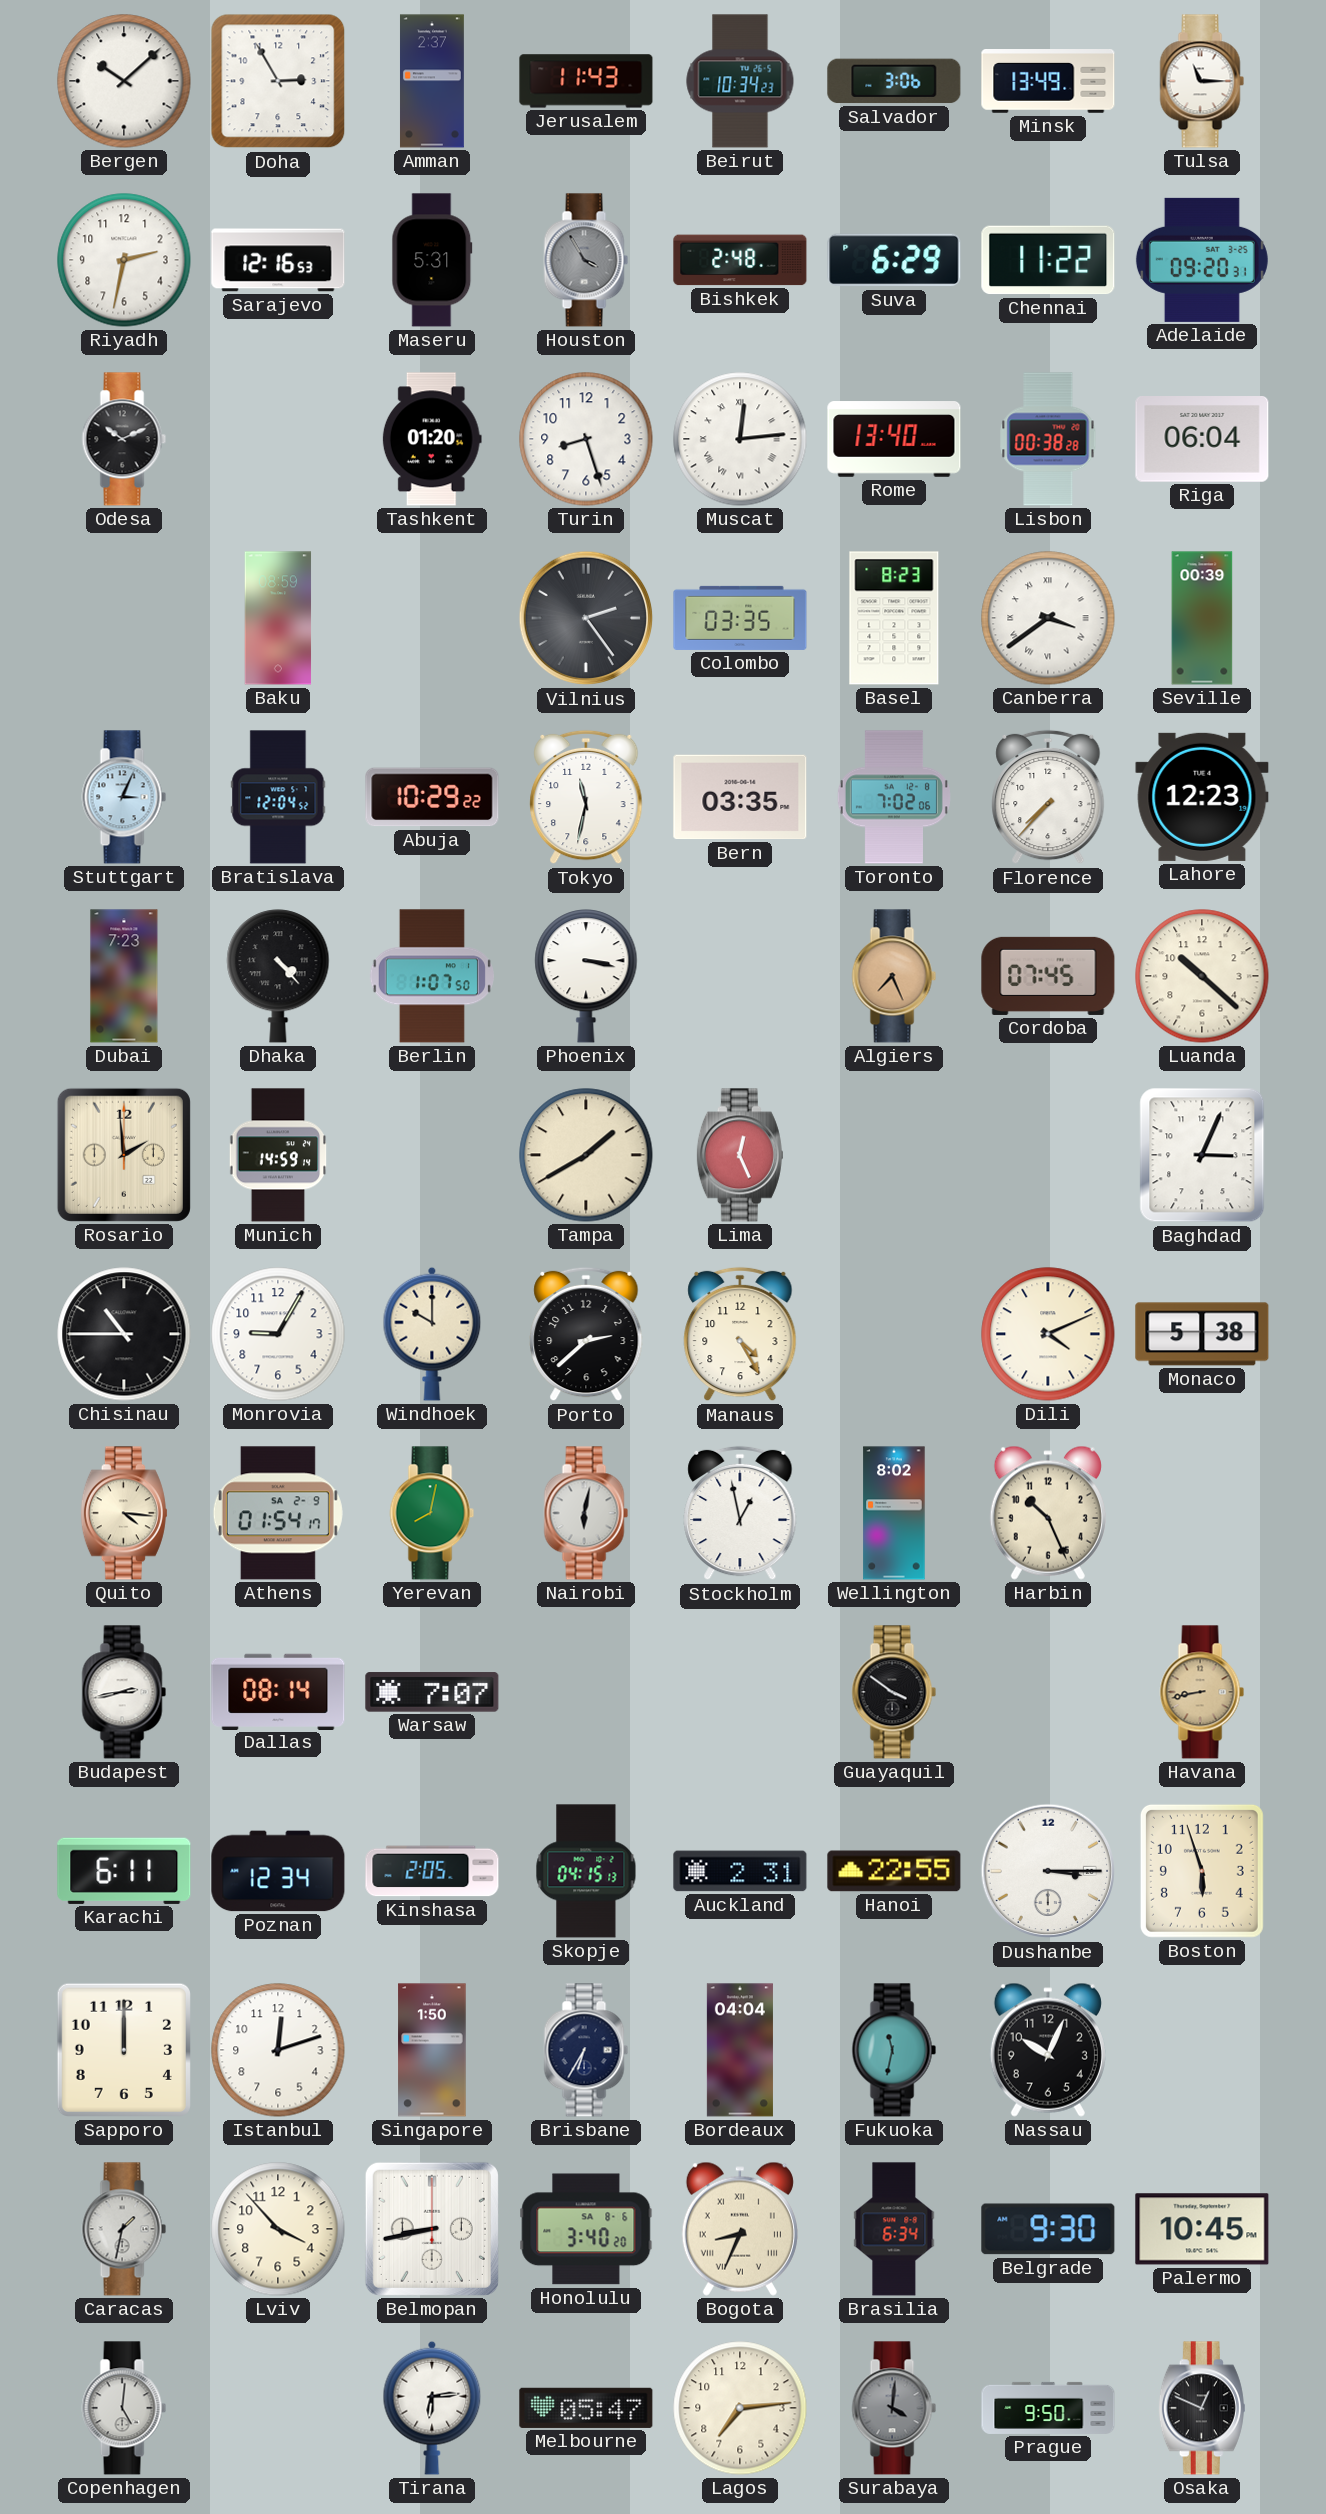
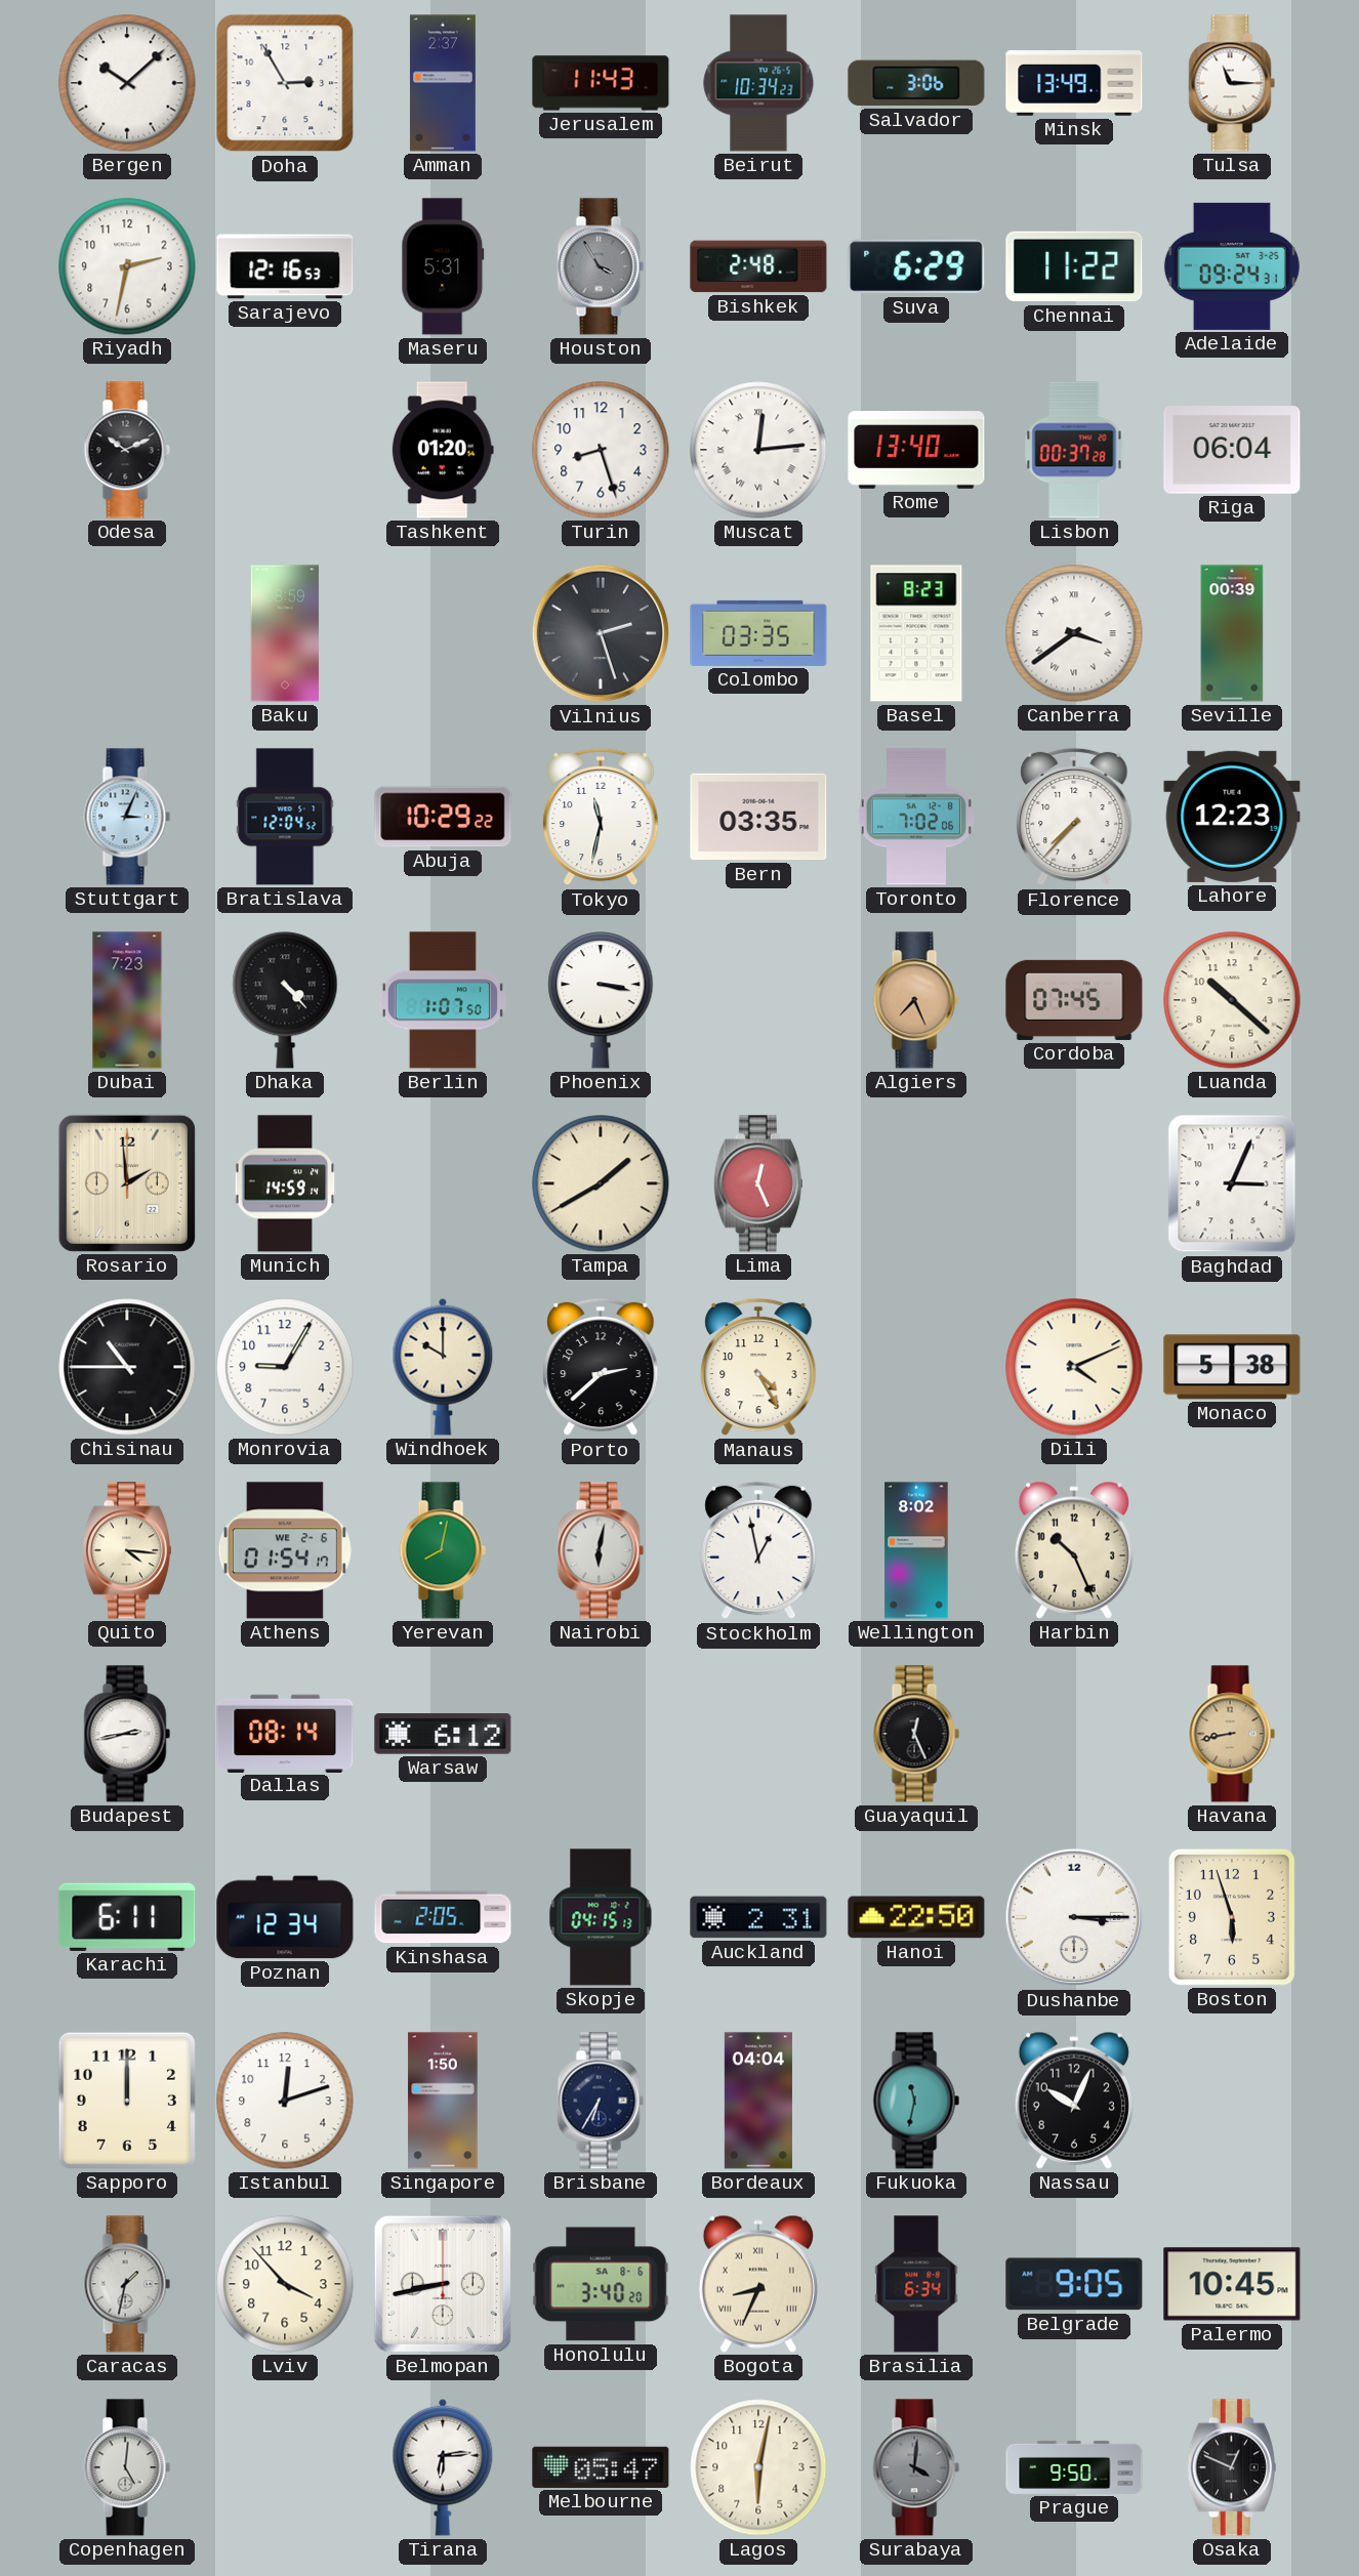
Adelaide: 09:20 -> 09:24
Lisbon: 00:38 -> 00:37
Vilnius: 2:24 -> 2:27
Athens date: SA 2-9 -> WE 2-6
Warsaw: 7:07 -> 6:12
Guayaquil: 3:51 -> 12:26
Hanoi: 22:55 -> 22:50
Belgrade: 9:30 -> 9:05
Lagos: 7:14 -> 6:02
